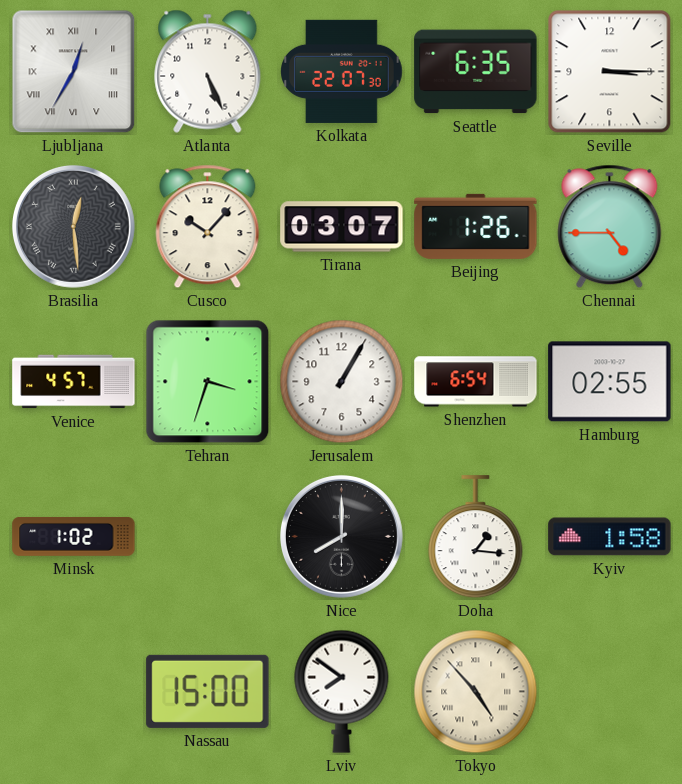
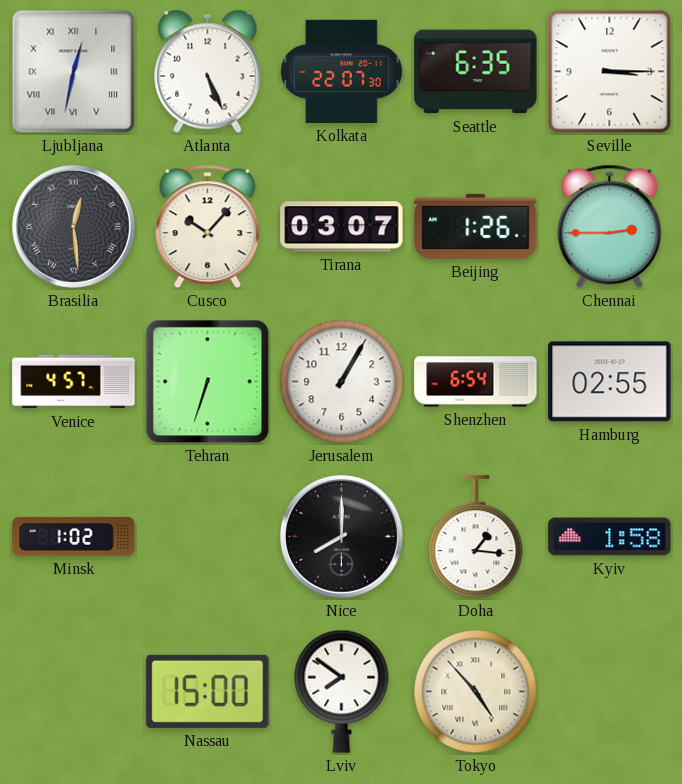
Ljubljana: 12:35 -> 12:32
Chennai: 4:45 -> 2:45
Tehran: 3:33 -> 6:33
